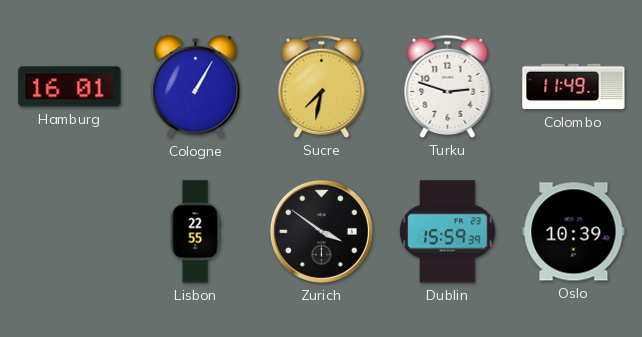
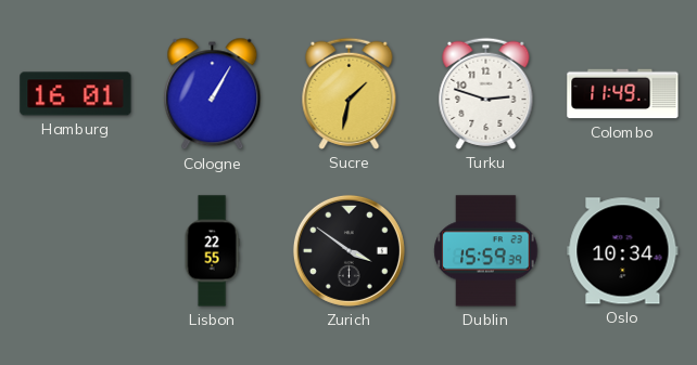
Sucre: 7:32 -> 1:32
Oslo: 10:39 -> 10:34
